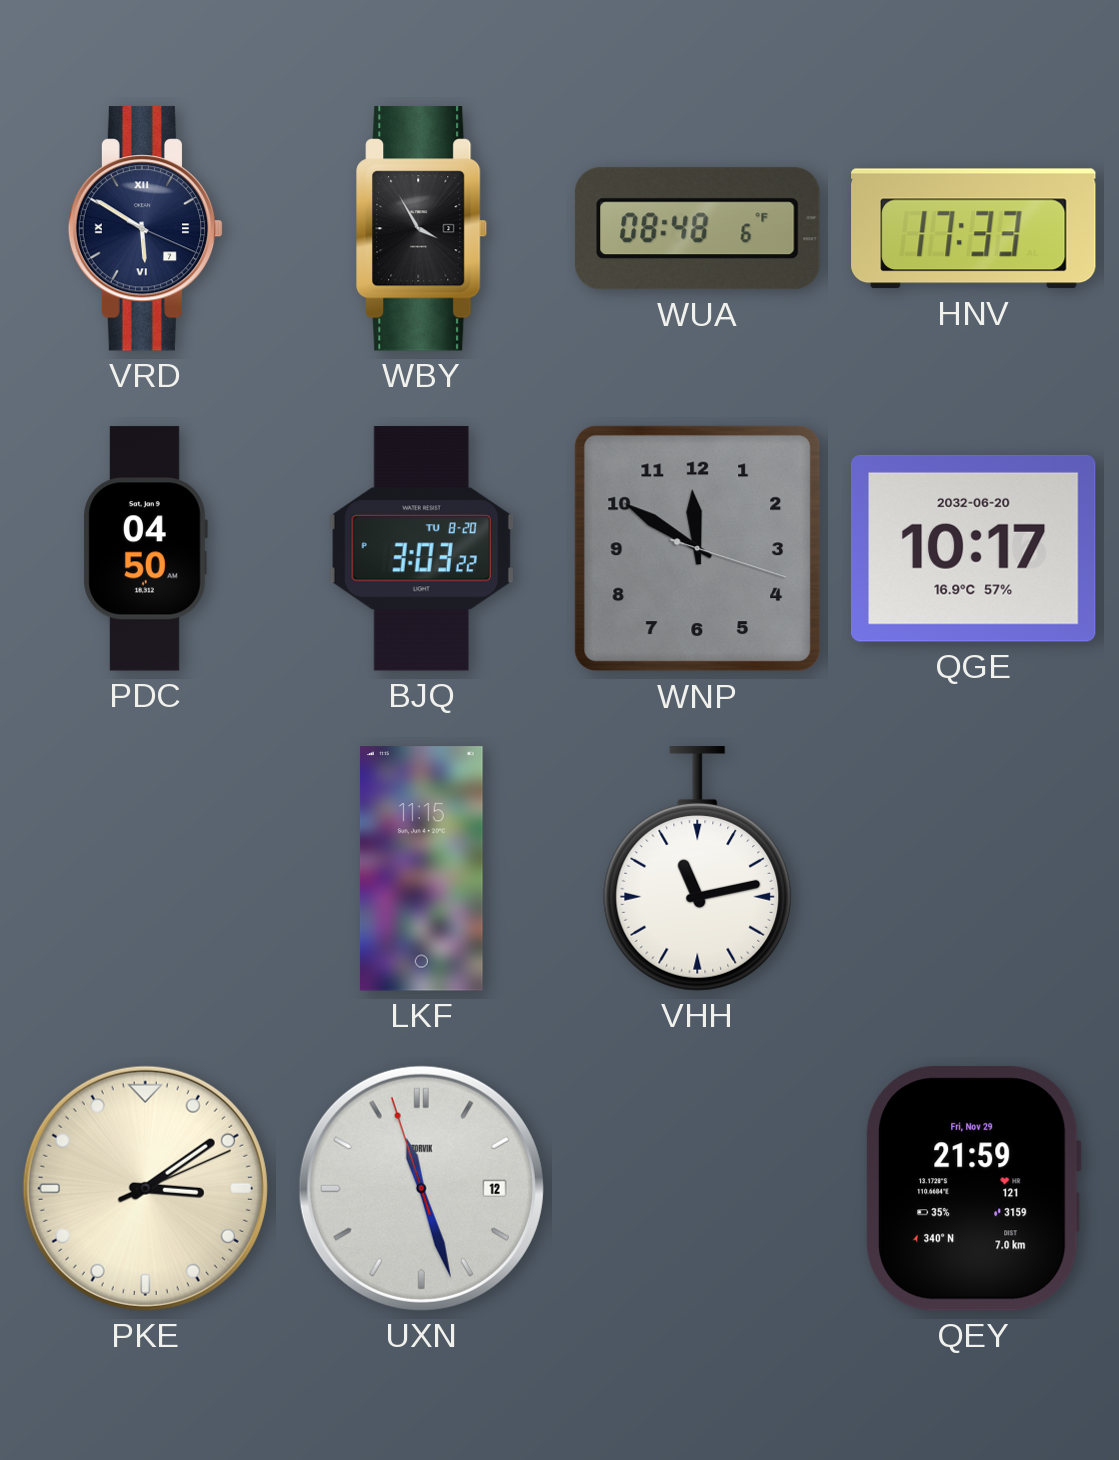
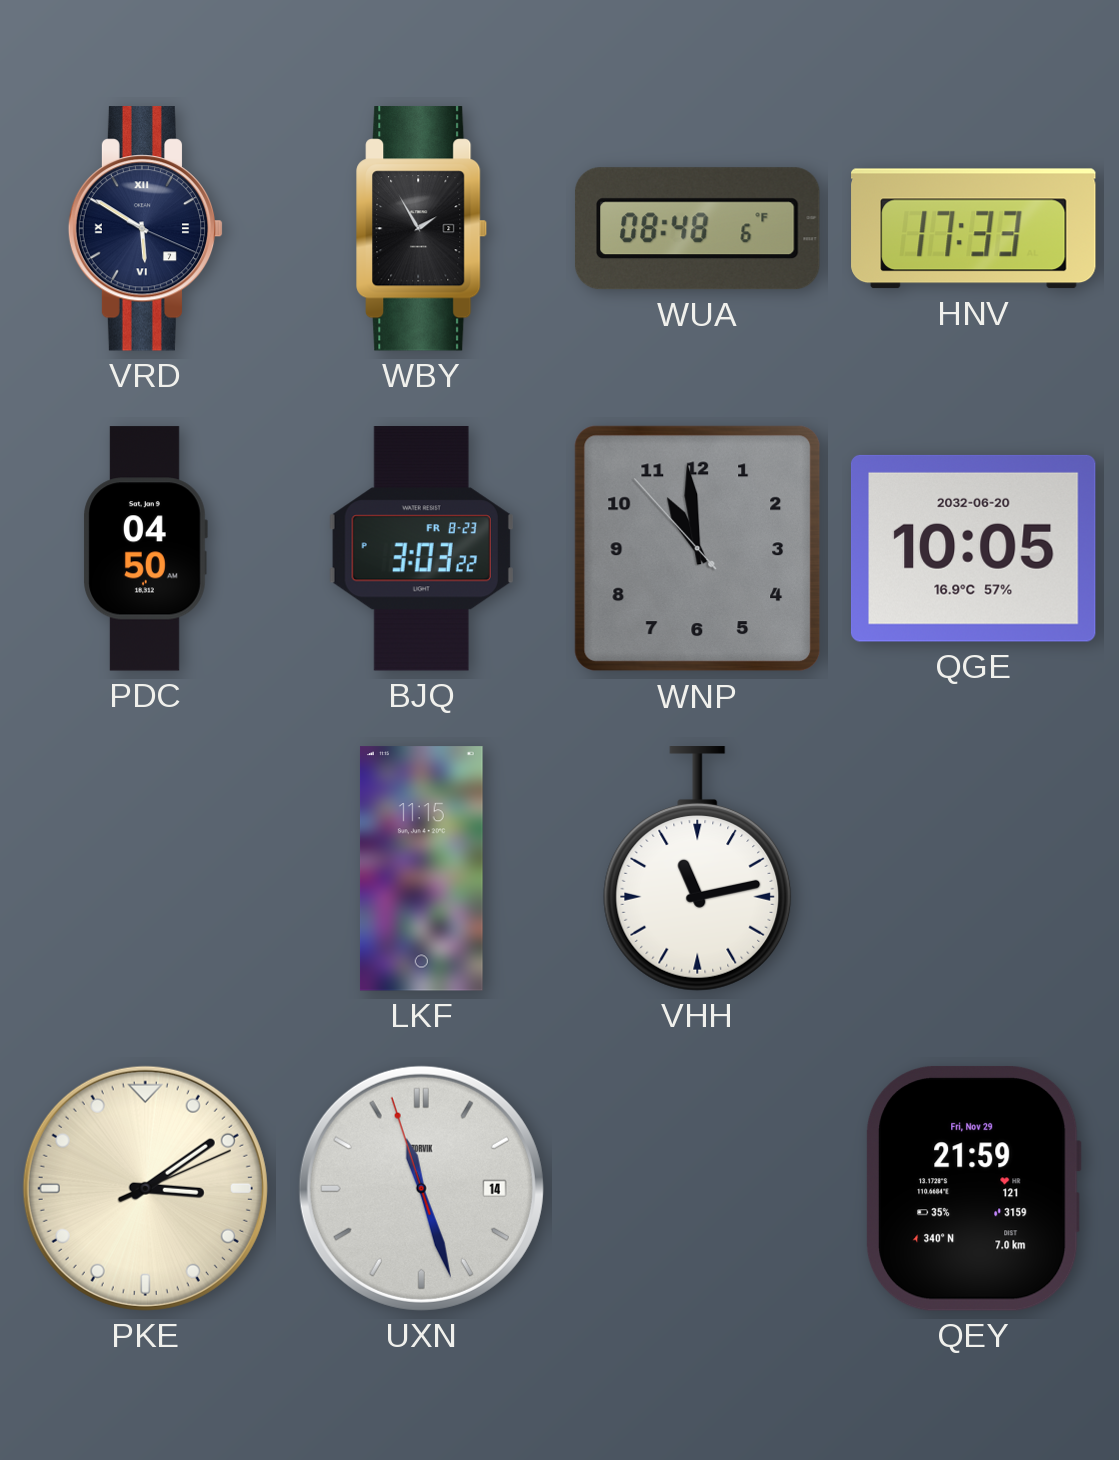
WBY: 3:55 -> 1:55
BJQ date: TU 8-20 -> FR 8-23
WNP: 11:50 -> 10:58
QGE: 10:17 -> 10:05
UXN date: 12 -> 14
